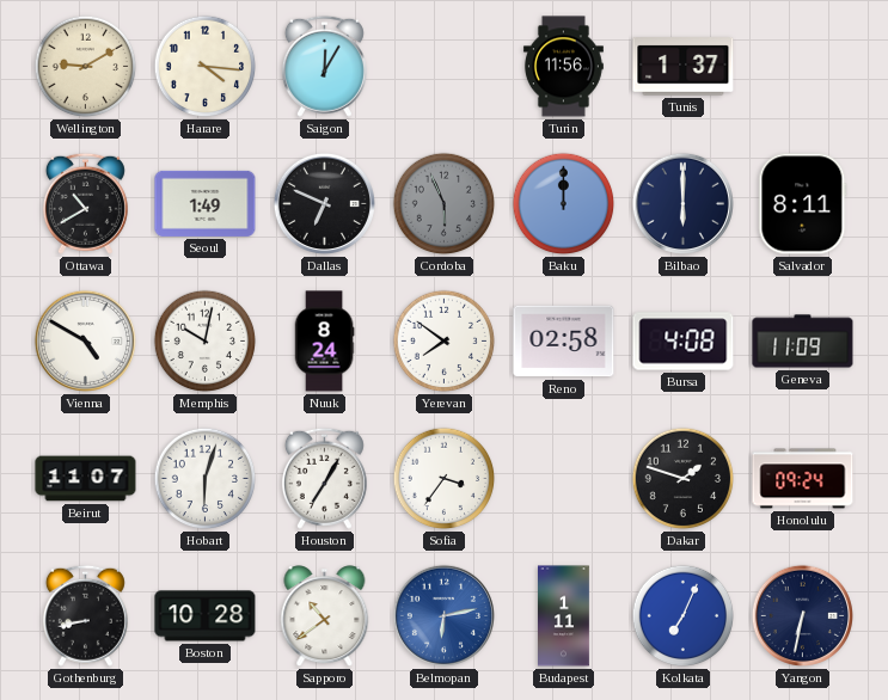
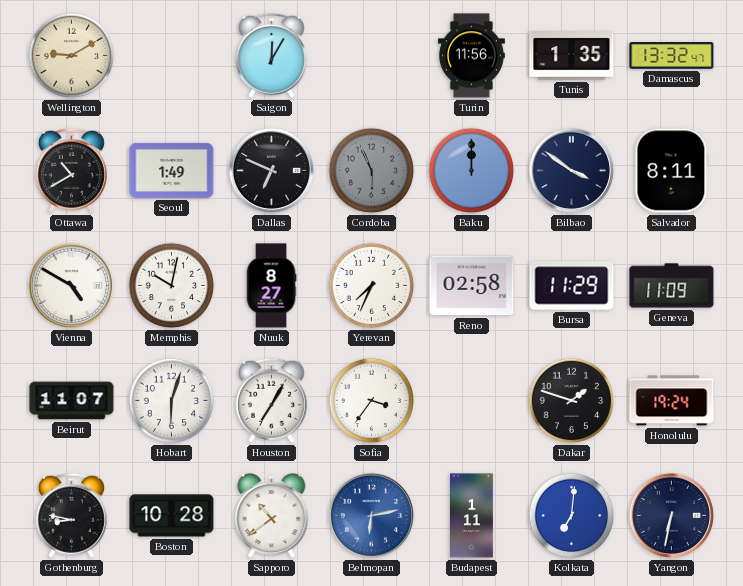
Harare: 4:16 -> none
Tunis: 1:37 -> 1:35
Damascus: none -> 13:32
Bilbao: 6:00 -> 3:51
Nuuk: 8:24 -> 8:27
Yerevan: 7:51 -> 7:34
Bursa: 4:08 -> 11:29
Honolulu: 09:24 -> 19:24
Gothenburg: 8:43 -> 8:47
Kolkata: 7:04 -> 7:01
